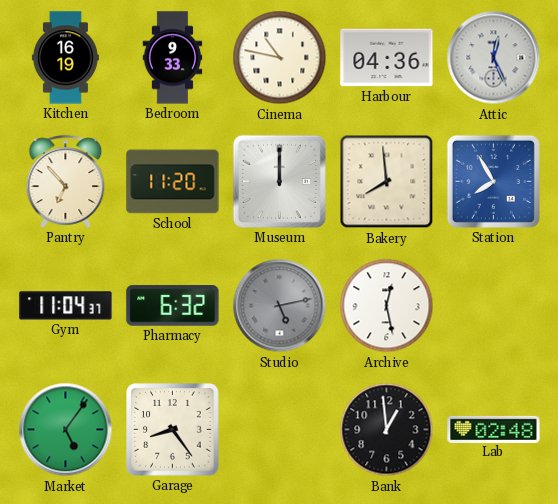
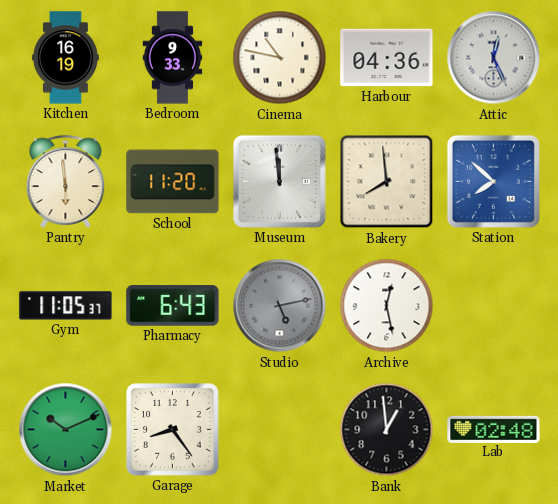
Pantry: 6:53 -> 5:59
Museum: 12:00 -> 11:59
Station: 7:55 -> 7:52
Gym: 11:04 -> 11:05
Pharmacy: 6:32 -> 6:43
Market: 5:06 -> 10:11
